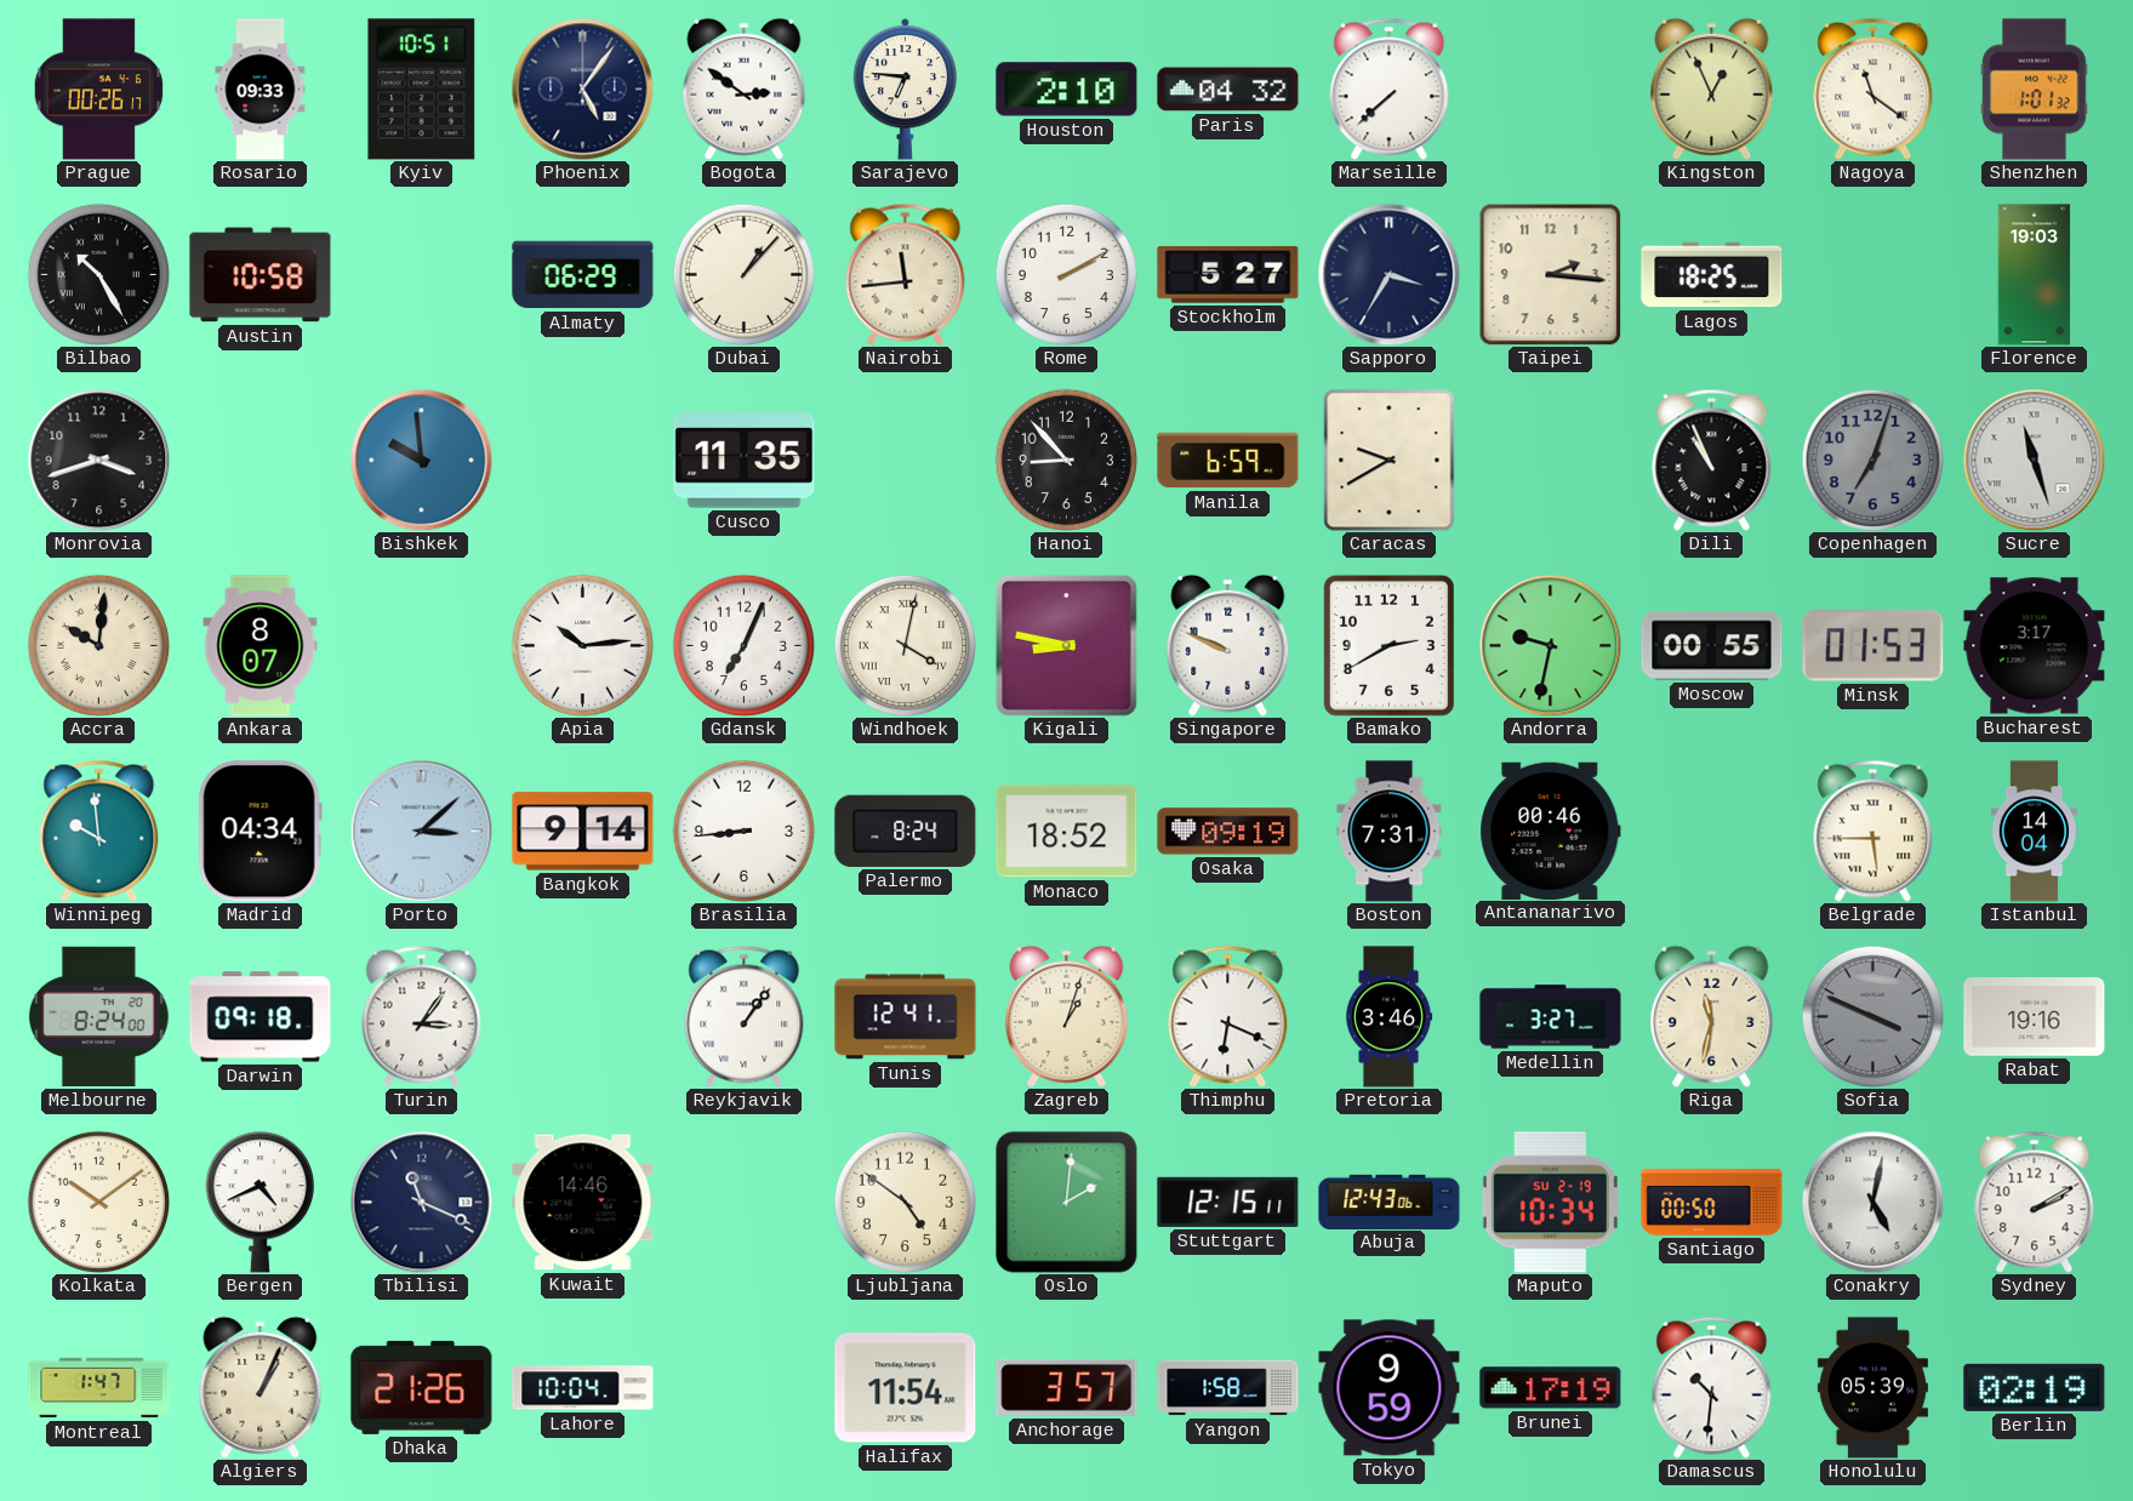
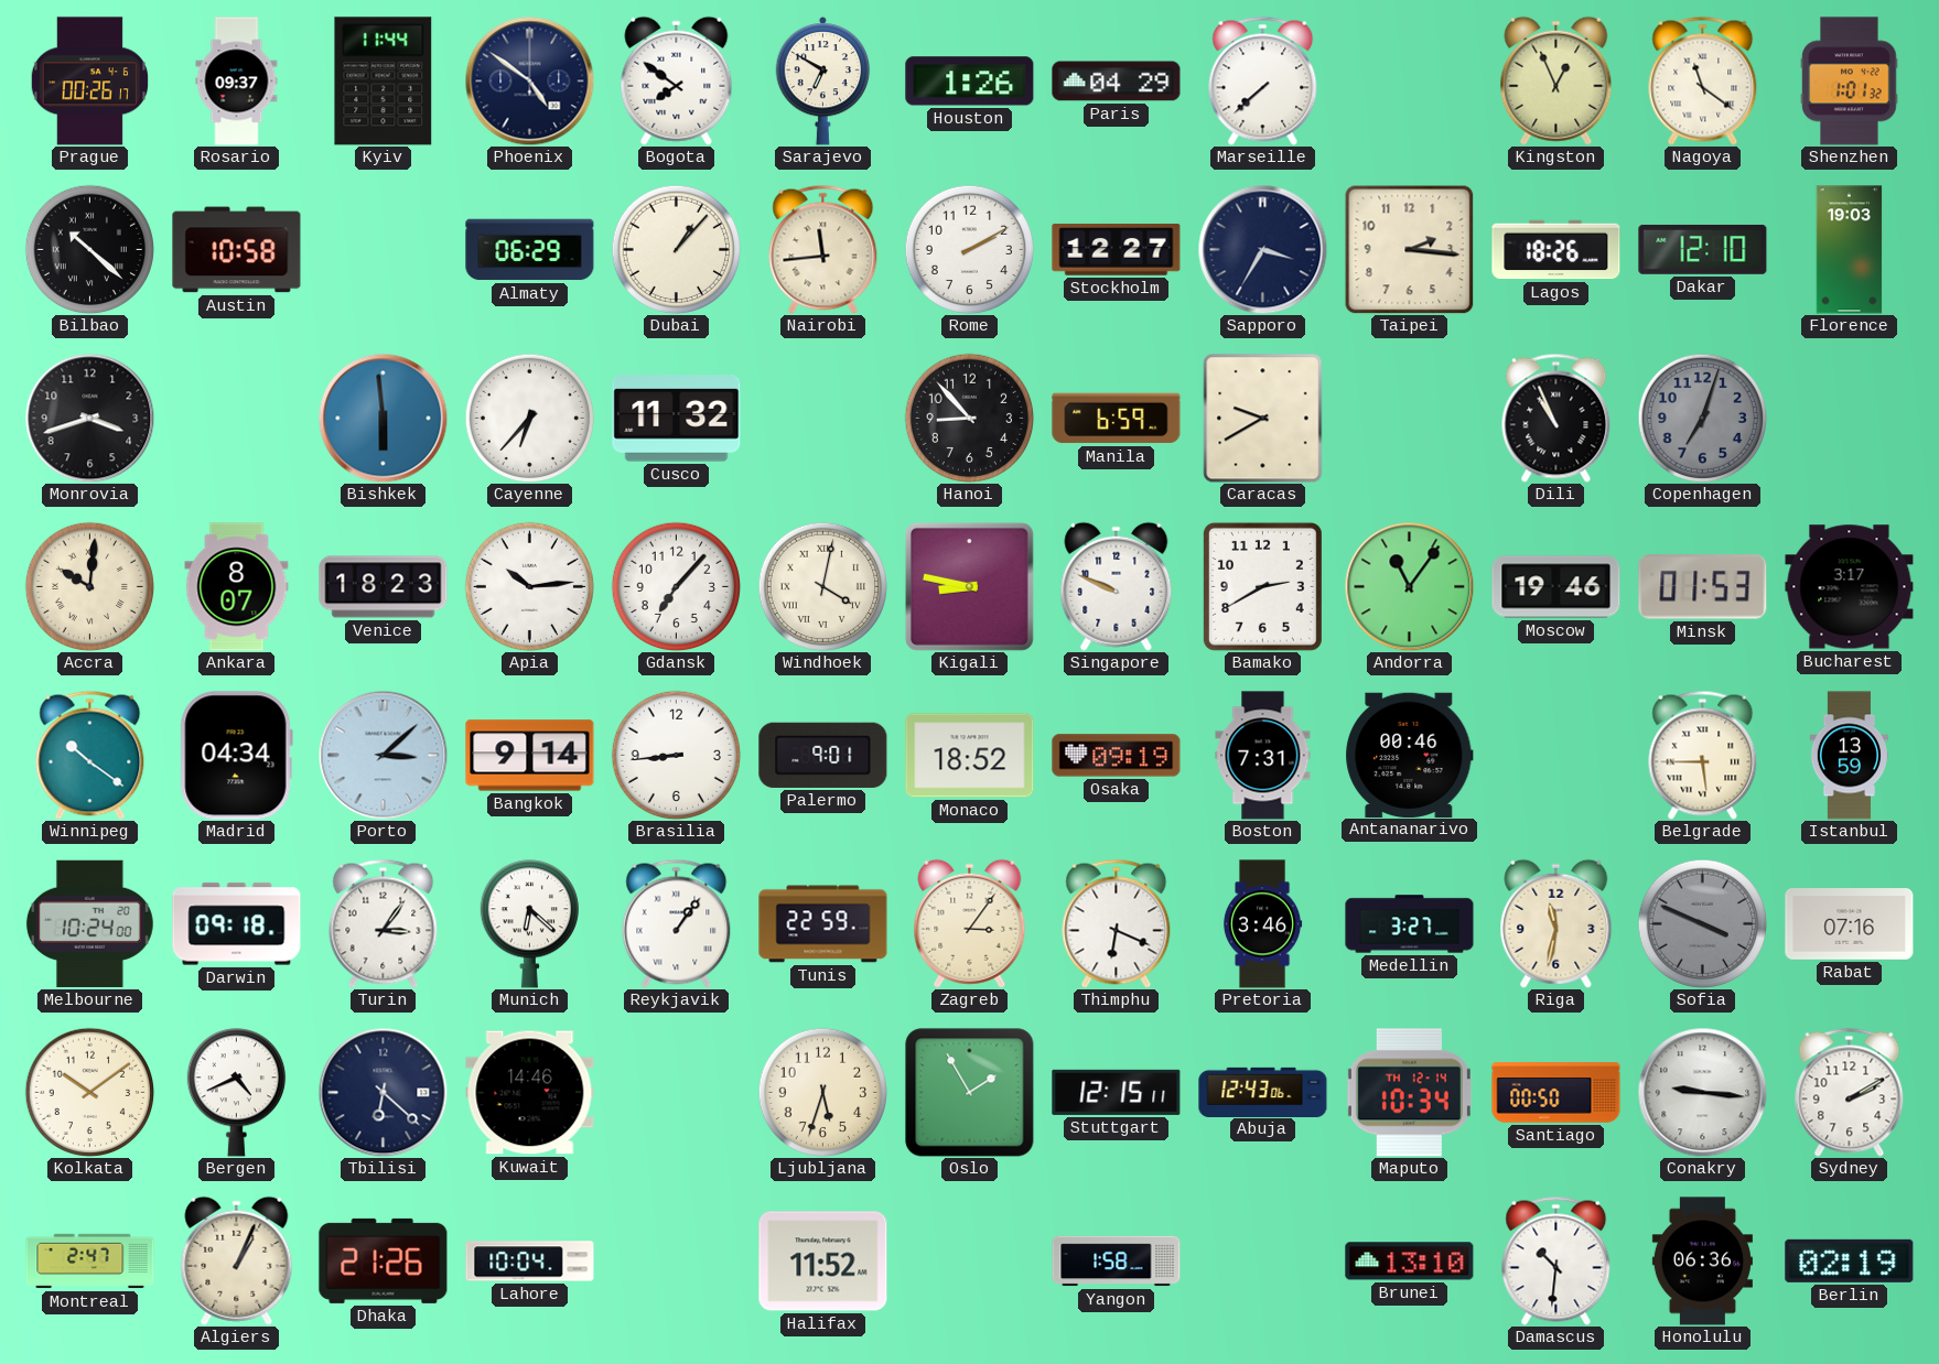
Rosario: 09:33 -> 09:37
Kyiv: 10:51 -> 11:44
Phoenix: 5:06 -> 4:51
Bogota: 2:51 -> 7:51
Sarajevo: 6:46 -> 6:50
Houston: 2:10 -> 1:26
Paris: 04:32 -> 04:29
Bilbao: 10:25 -> 10:22
Stockholm: 5:27 -> 12:27
Lagos: 18:25 -> 18:26
Dakar: none -> 12:10
Bishkek: 9:59 -> 5:59
Cayenne: none -> 6:37
Cusco: 11:35 -> 11:32
Sucre: 11:27 -> none
Venice: none -> 18:23
Gdansk: 7:04 -> 7:07
Andorra: 9:32 -> 11:06
Moscow: 00:55 -> 19:46
Winnipeg: 9:59 -> 10:21
Palermo: 8:24 -> 9:01
Istanbul: 14:04 -> 13:59
Melbourne: 8:24 -> 10:24
Munich: none -> 6:22
Tunis: 12:41 -> 22:59
Zagreb: 1:03 -> 3:06
Rabat: 19:16 -> 07:16
Tbilisi: 11:19 -> 6:22
Ljubljana: 4:51 -> 5:33
Oslo: 2:01 -> 1:55
Maputo date: SU 2-19 -> TH 12-14
Conakry: 5:02 -> 9:16
Montreal: 1:47 -> 2:47
Halifax: 11:54 -> 11:52
Anchorage: 3:57 -> none
Tokyo: 9:59 -> none
Brunei: 17:19 -> 13:10
Honolulu: 05:39 -> 06:36
